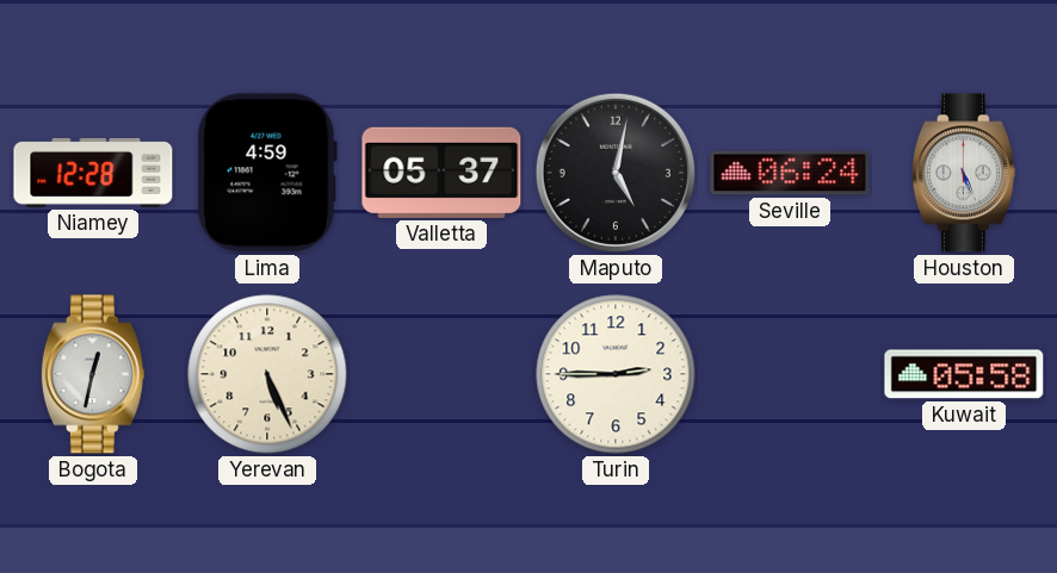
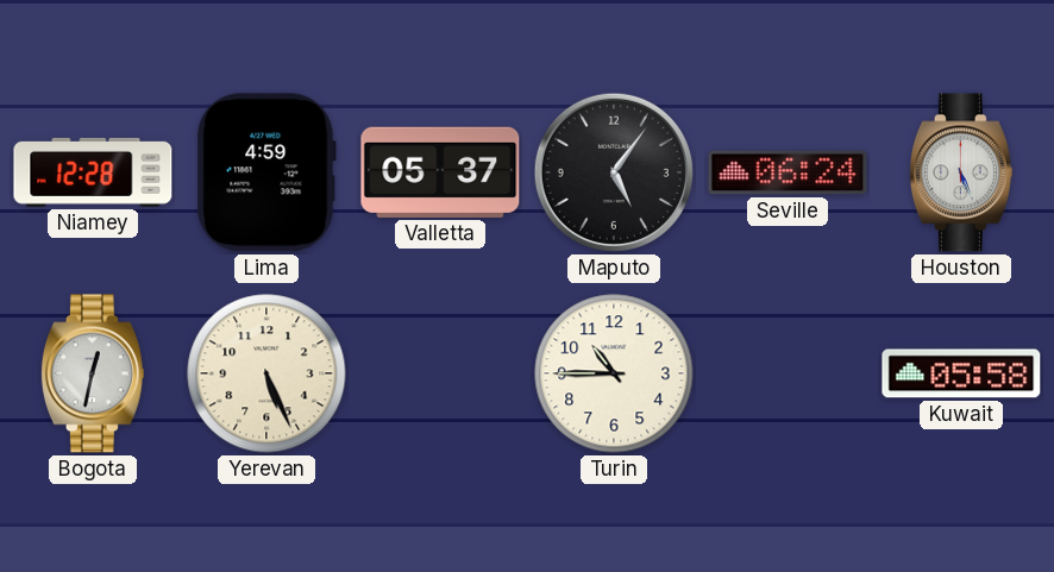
Maputo: 5:02 -> 5:06
Turin: 2:45 -> 10:45
